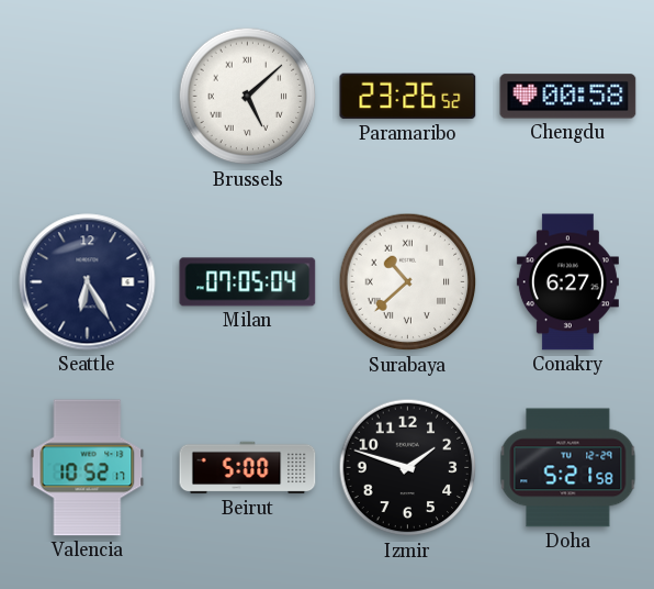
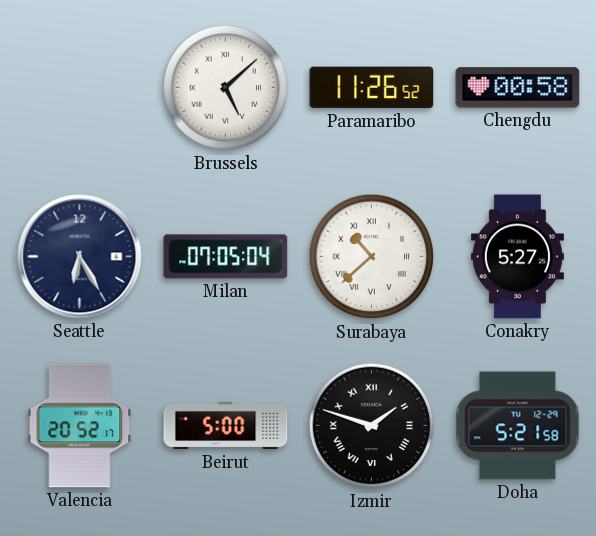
Paramaribo: 23:26 -> 11:26
Conakry: 6:27 -> 5:27
Valencia: 10:52 -> 20:52
Izmir numerals: Arabic -> Roman
